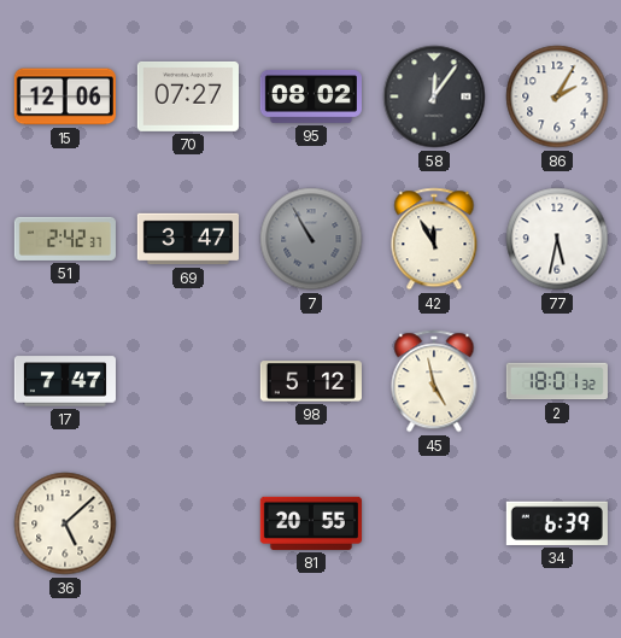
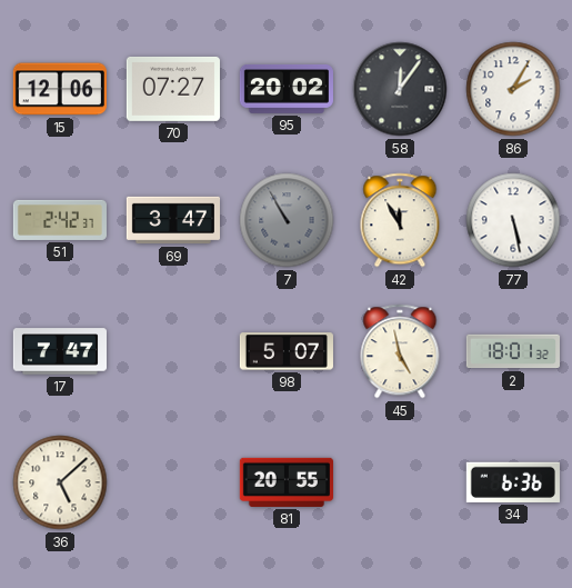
95: 08:02 -> 20:02
77: 5:32 -> 5:28
98: 5:12 -> 5:07
34: 6:39 -> 6:36
